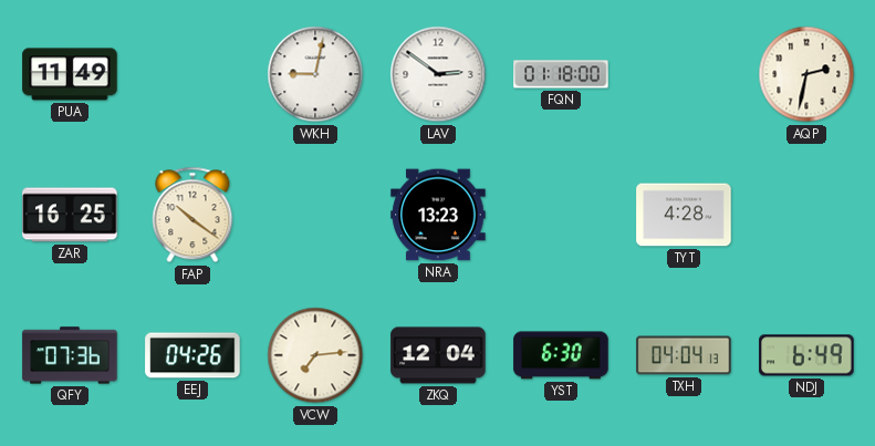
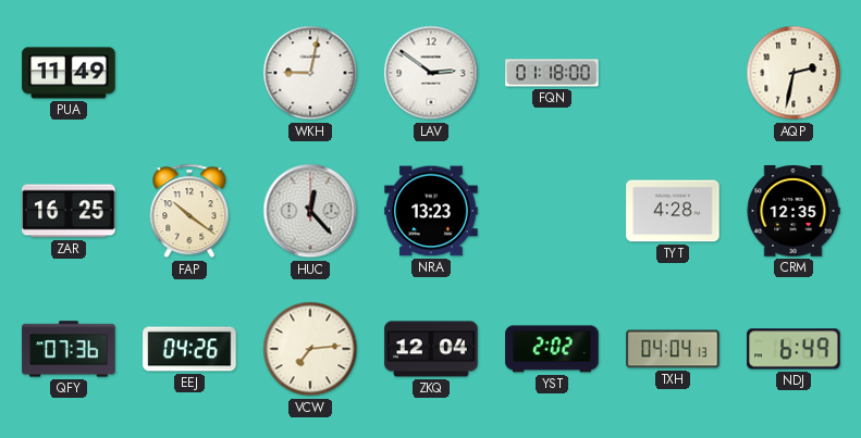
HUC: none -> 12:23
CRM: none -> 12:35
YST: 6:30 -> 2:02
